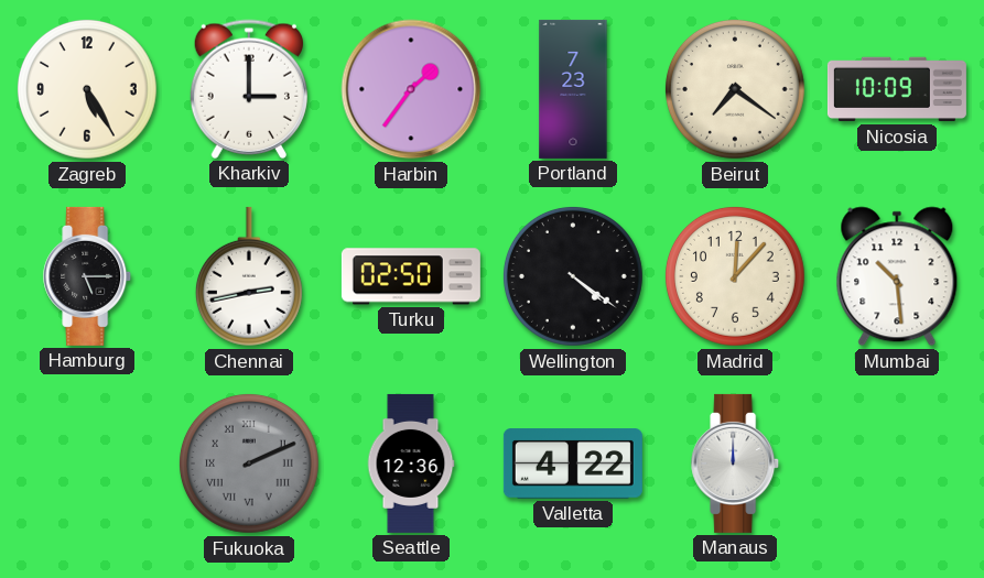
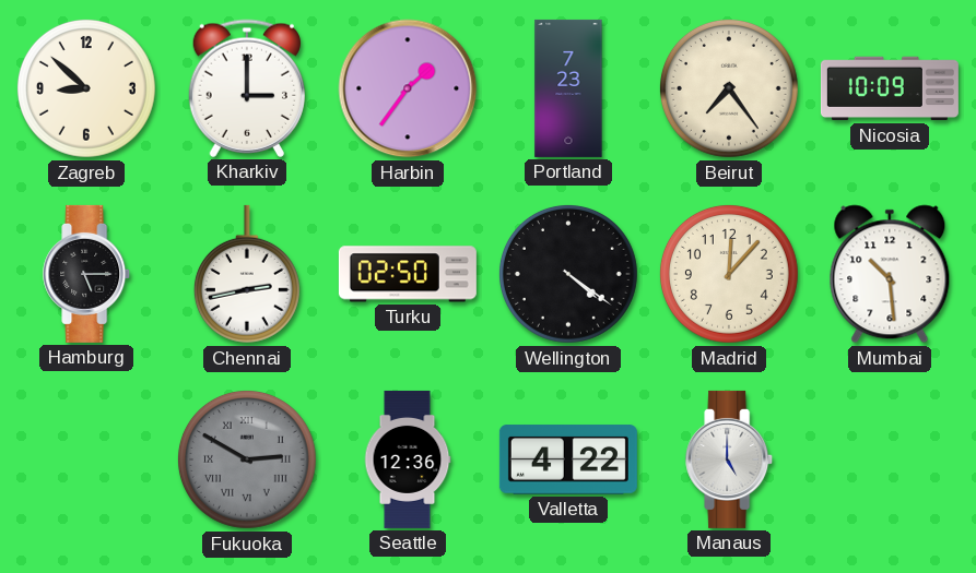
Zagreb: 5:25 -> 8:52
Beirut: 7:21 -> 7:24
Fukuoka: 2:11 -> 2:50
Manaus: 12:00 -> 5:00
